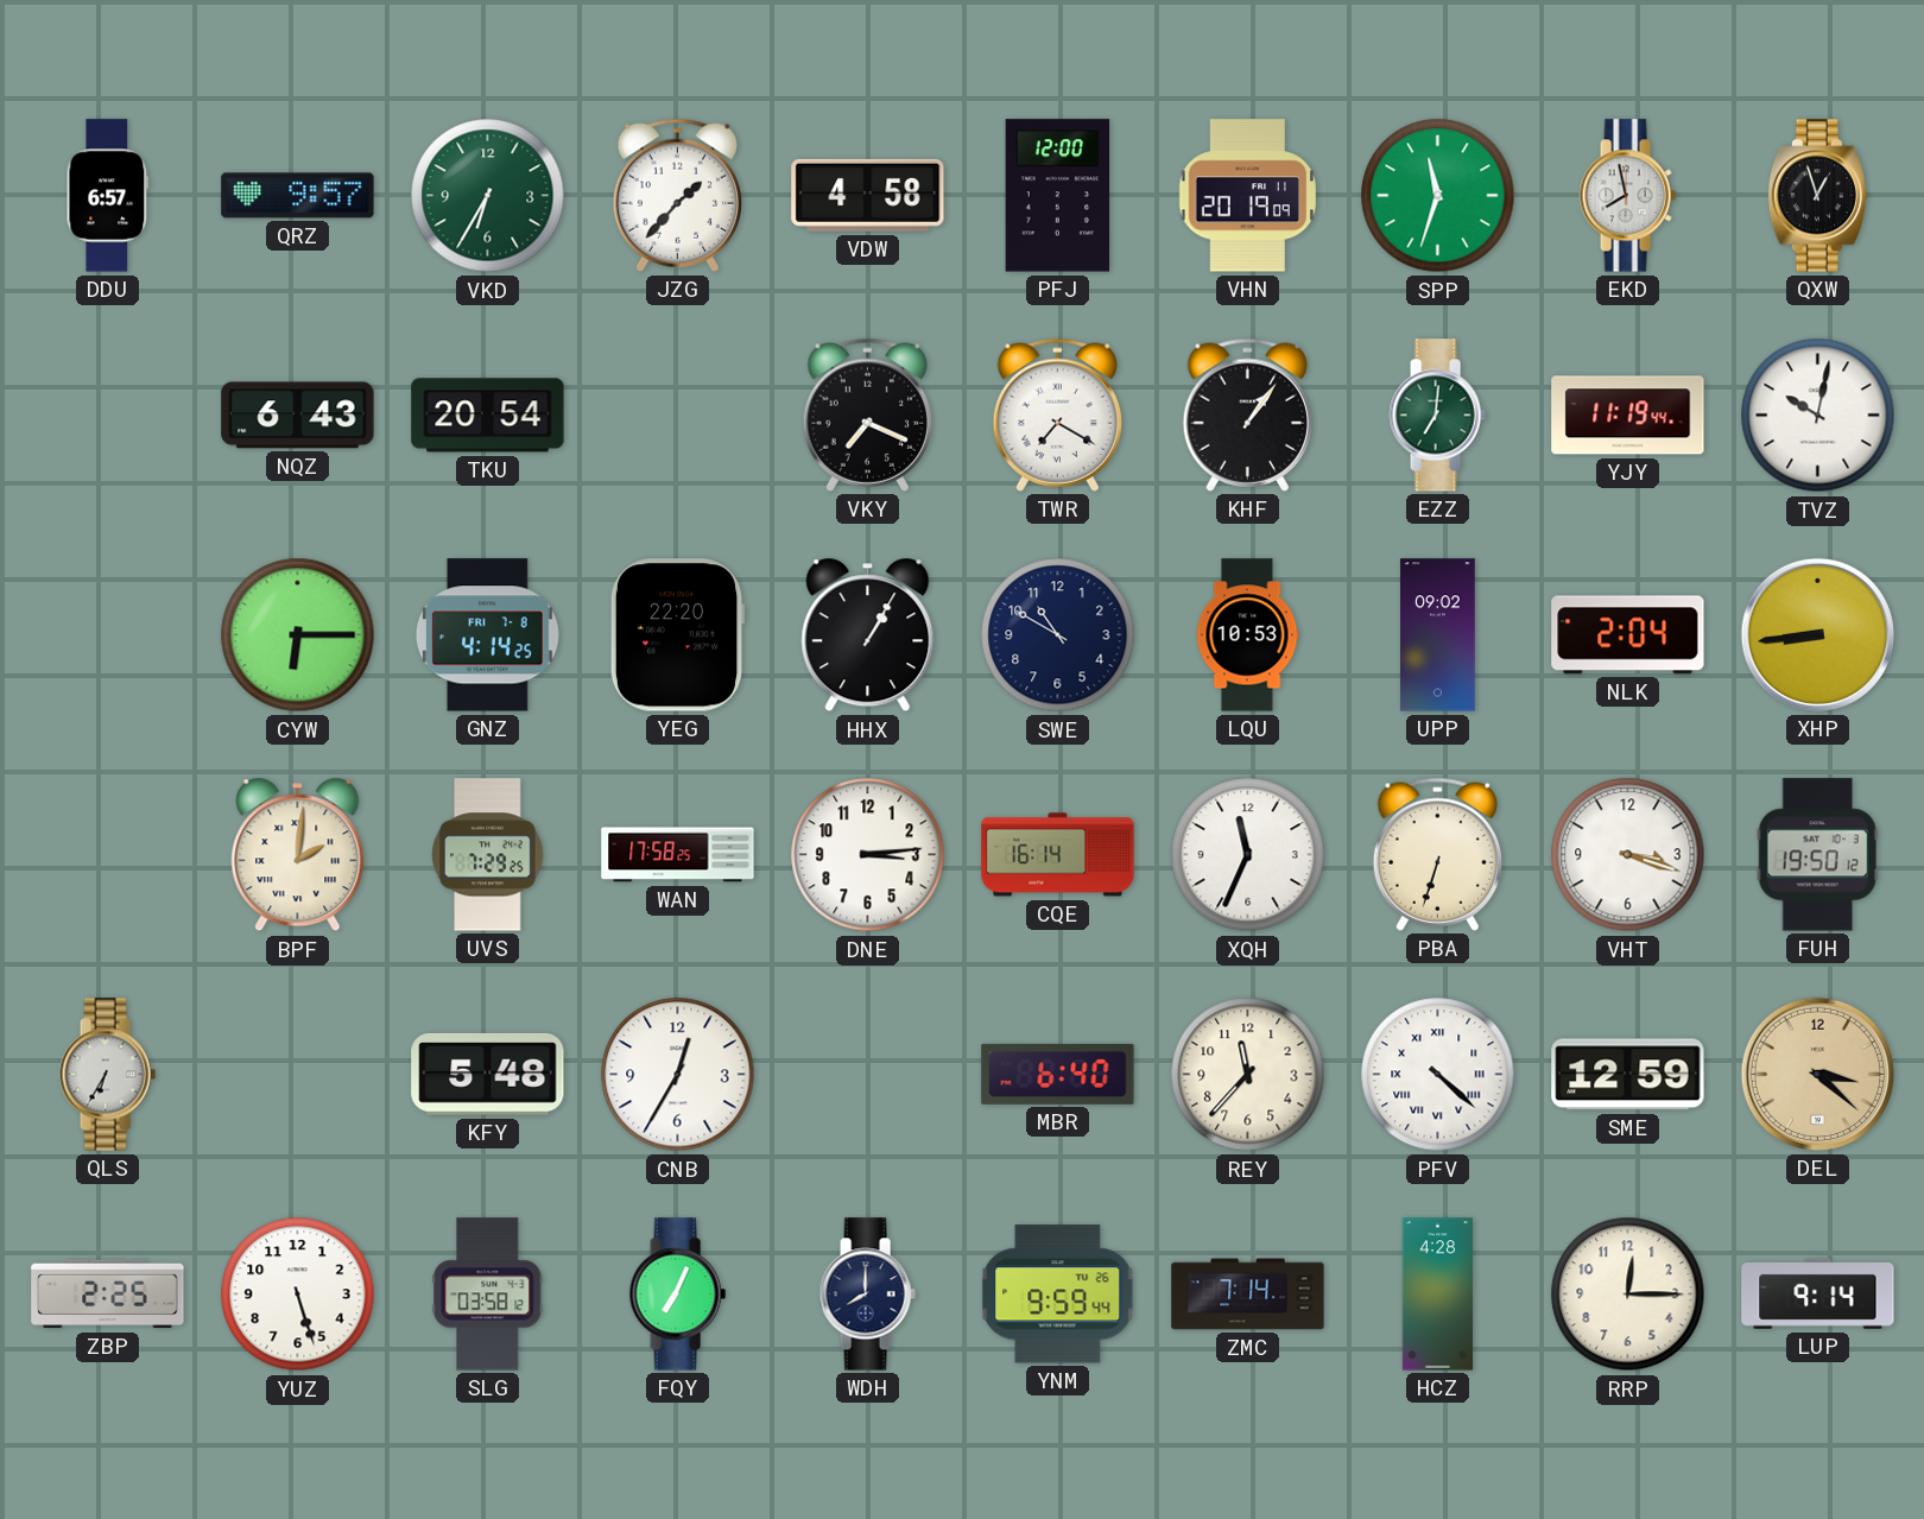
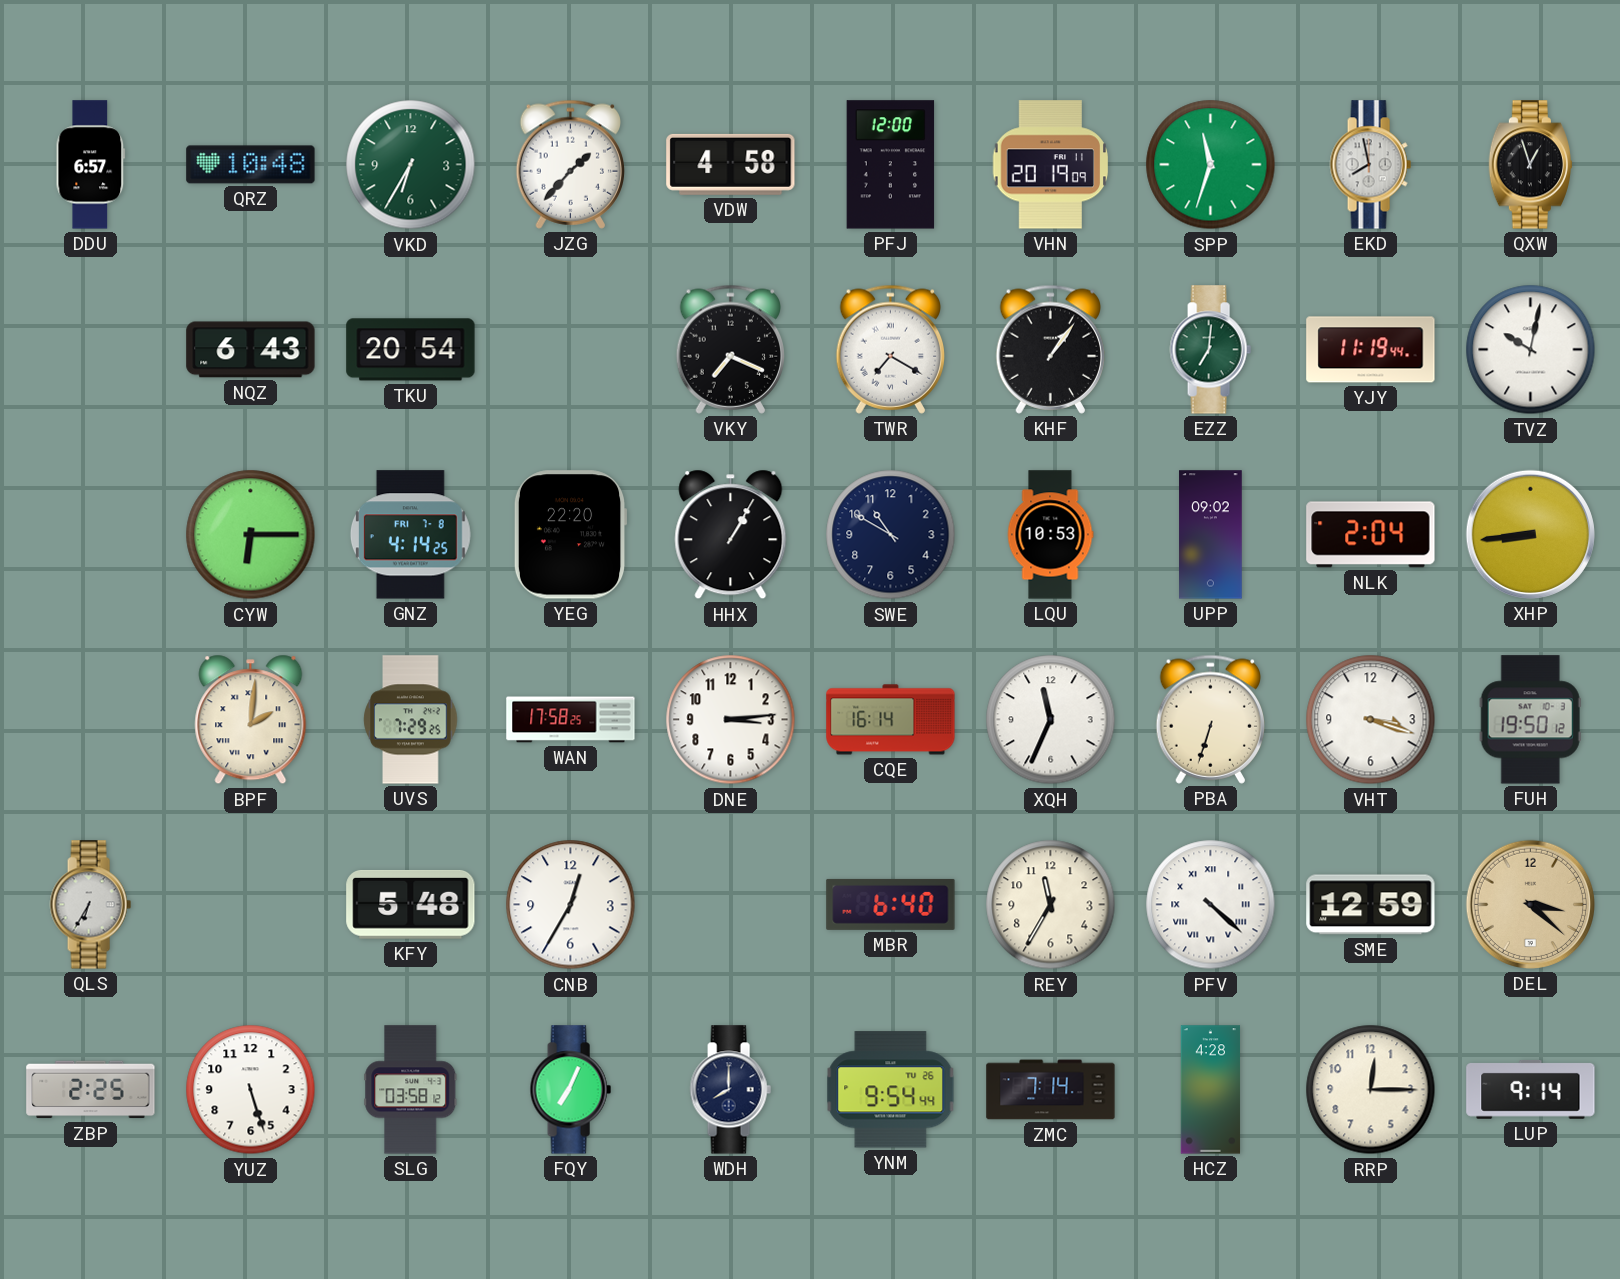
QRZ: 9:57 -> 10:48
REY: 11:37 -> 11:35
YNM: 9:59 -> 9:54
